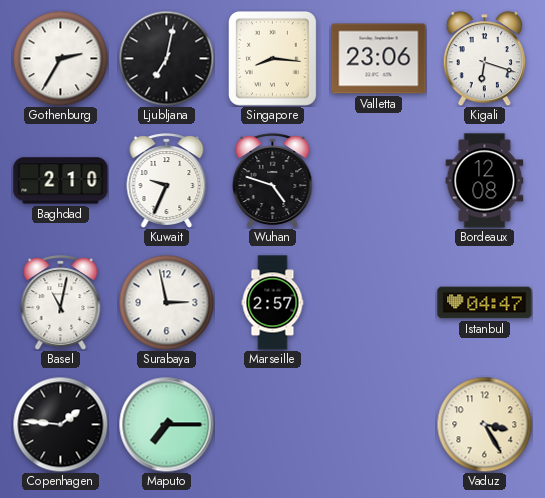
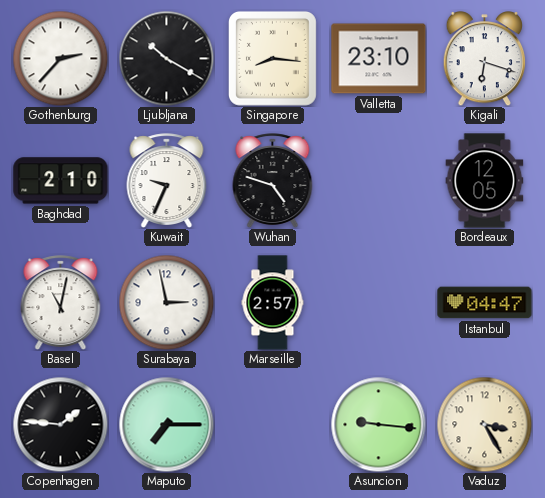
Gothenburg: 2:35 -> 2:37
Ljubljana: 7:02 -> 10:20
Valletta: 23:06 -> 23:10
Bordeaux: 12:08 -> 12:05
Asuncion: none -> 9:16
